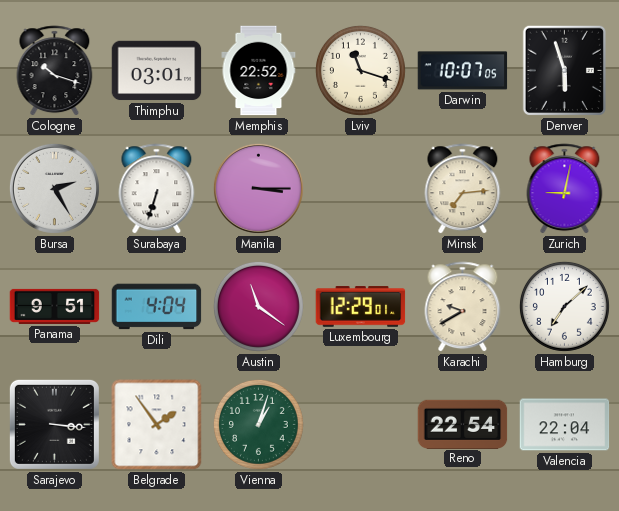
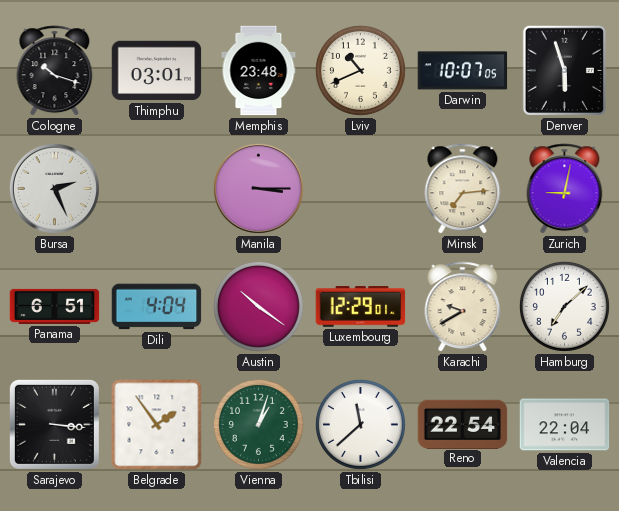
Memphis: 22:52 -> 23:48
Lviv: 11:18 -> 10:41
Bursa: 2:25 -> 2:26
Surabaya: 6:33 -> none
Panama: 9:51 -> 6:51
Austin: 11:21 -> 10:21
Tbilisi: none -> 11:38
